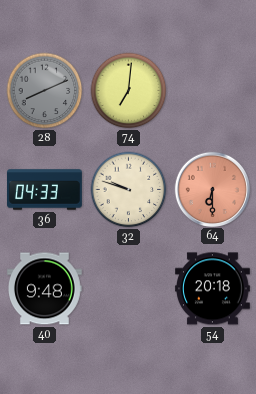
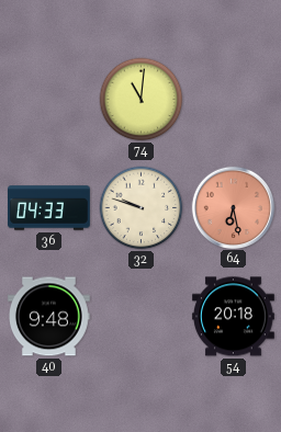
28: 8:11 -> none
74: 7:01 -> 11:01
64: 6:30 -> 6:28
